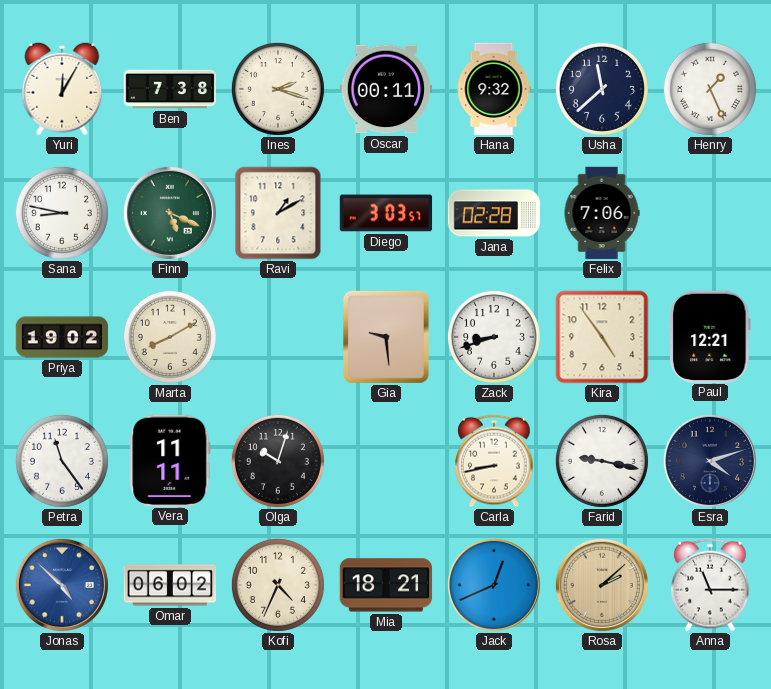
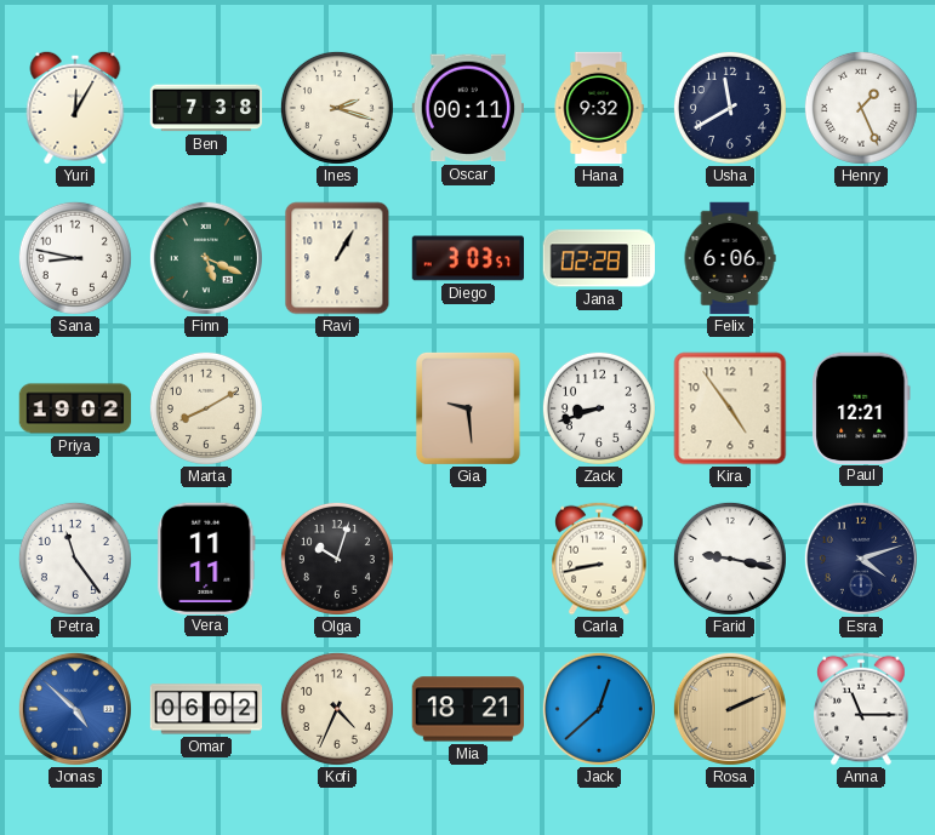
Usha: 11:38 -> 11:40
Ravi: 1:10 -> 1:05
Felix: 7:06 -> 6:06
Jack: 12:41 -> 12:38
Rosa: 2:08 -> 2:11
